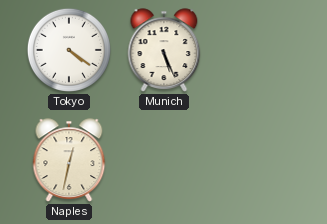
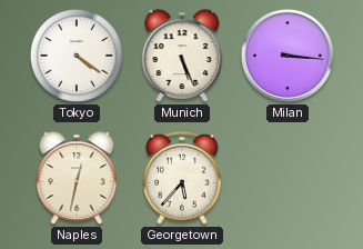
Milan: none -> 3:16
Georgetown: none -> 5:37
